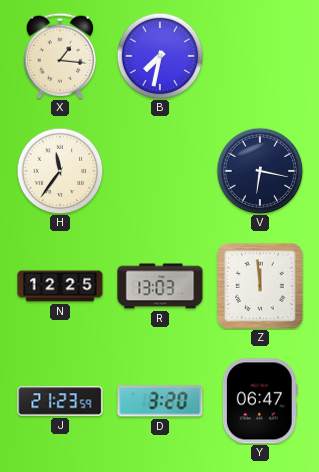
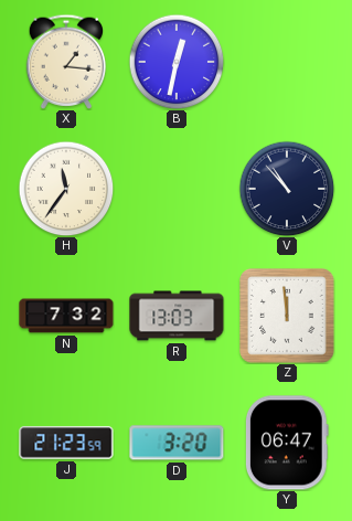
B: 7:32 -> 12:32
V: 6:17 -> 10:53
N: 12:25 -> 7:32
